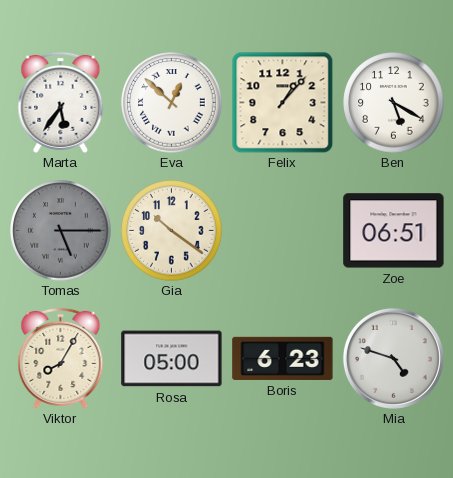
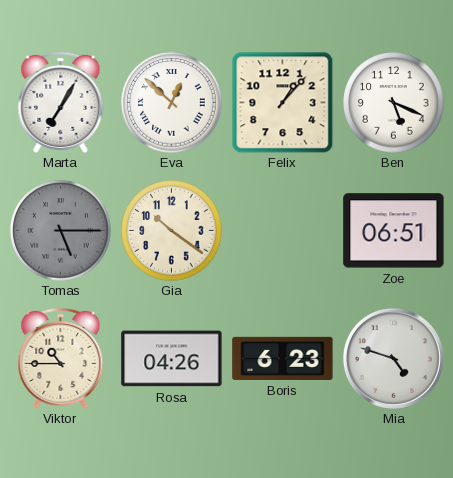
Marta: 5:36 -> 7:05
Ben: 5:20 -> 5:19
Viktor: 8:05 -> 10:45
Rosa: 05:00 -> 04:26
